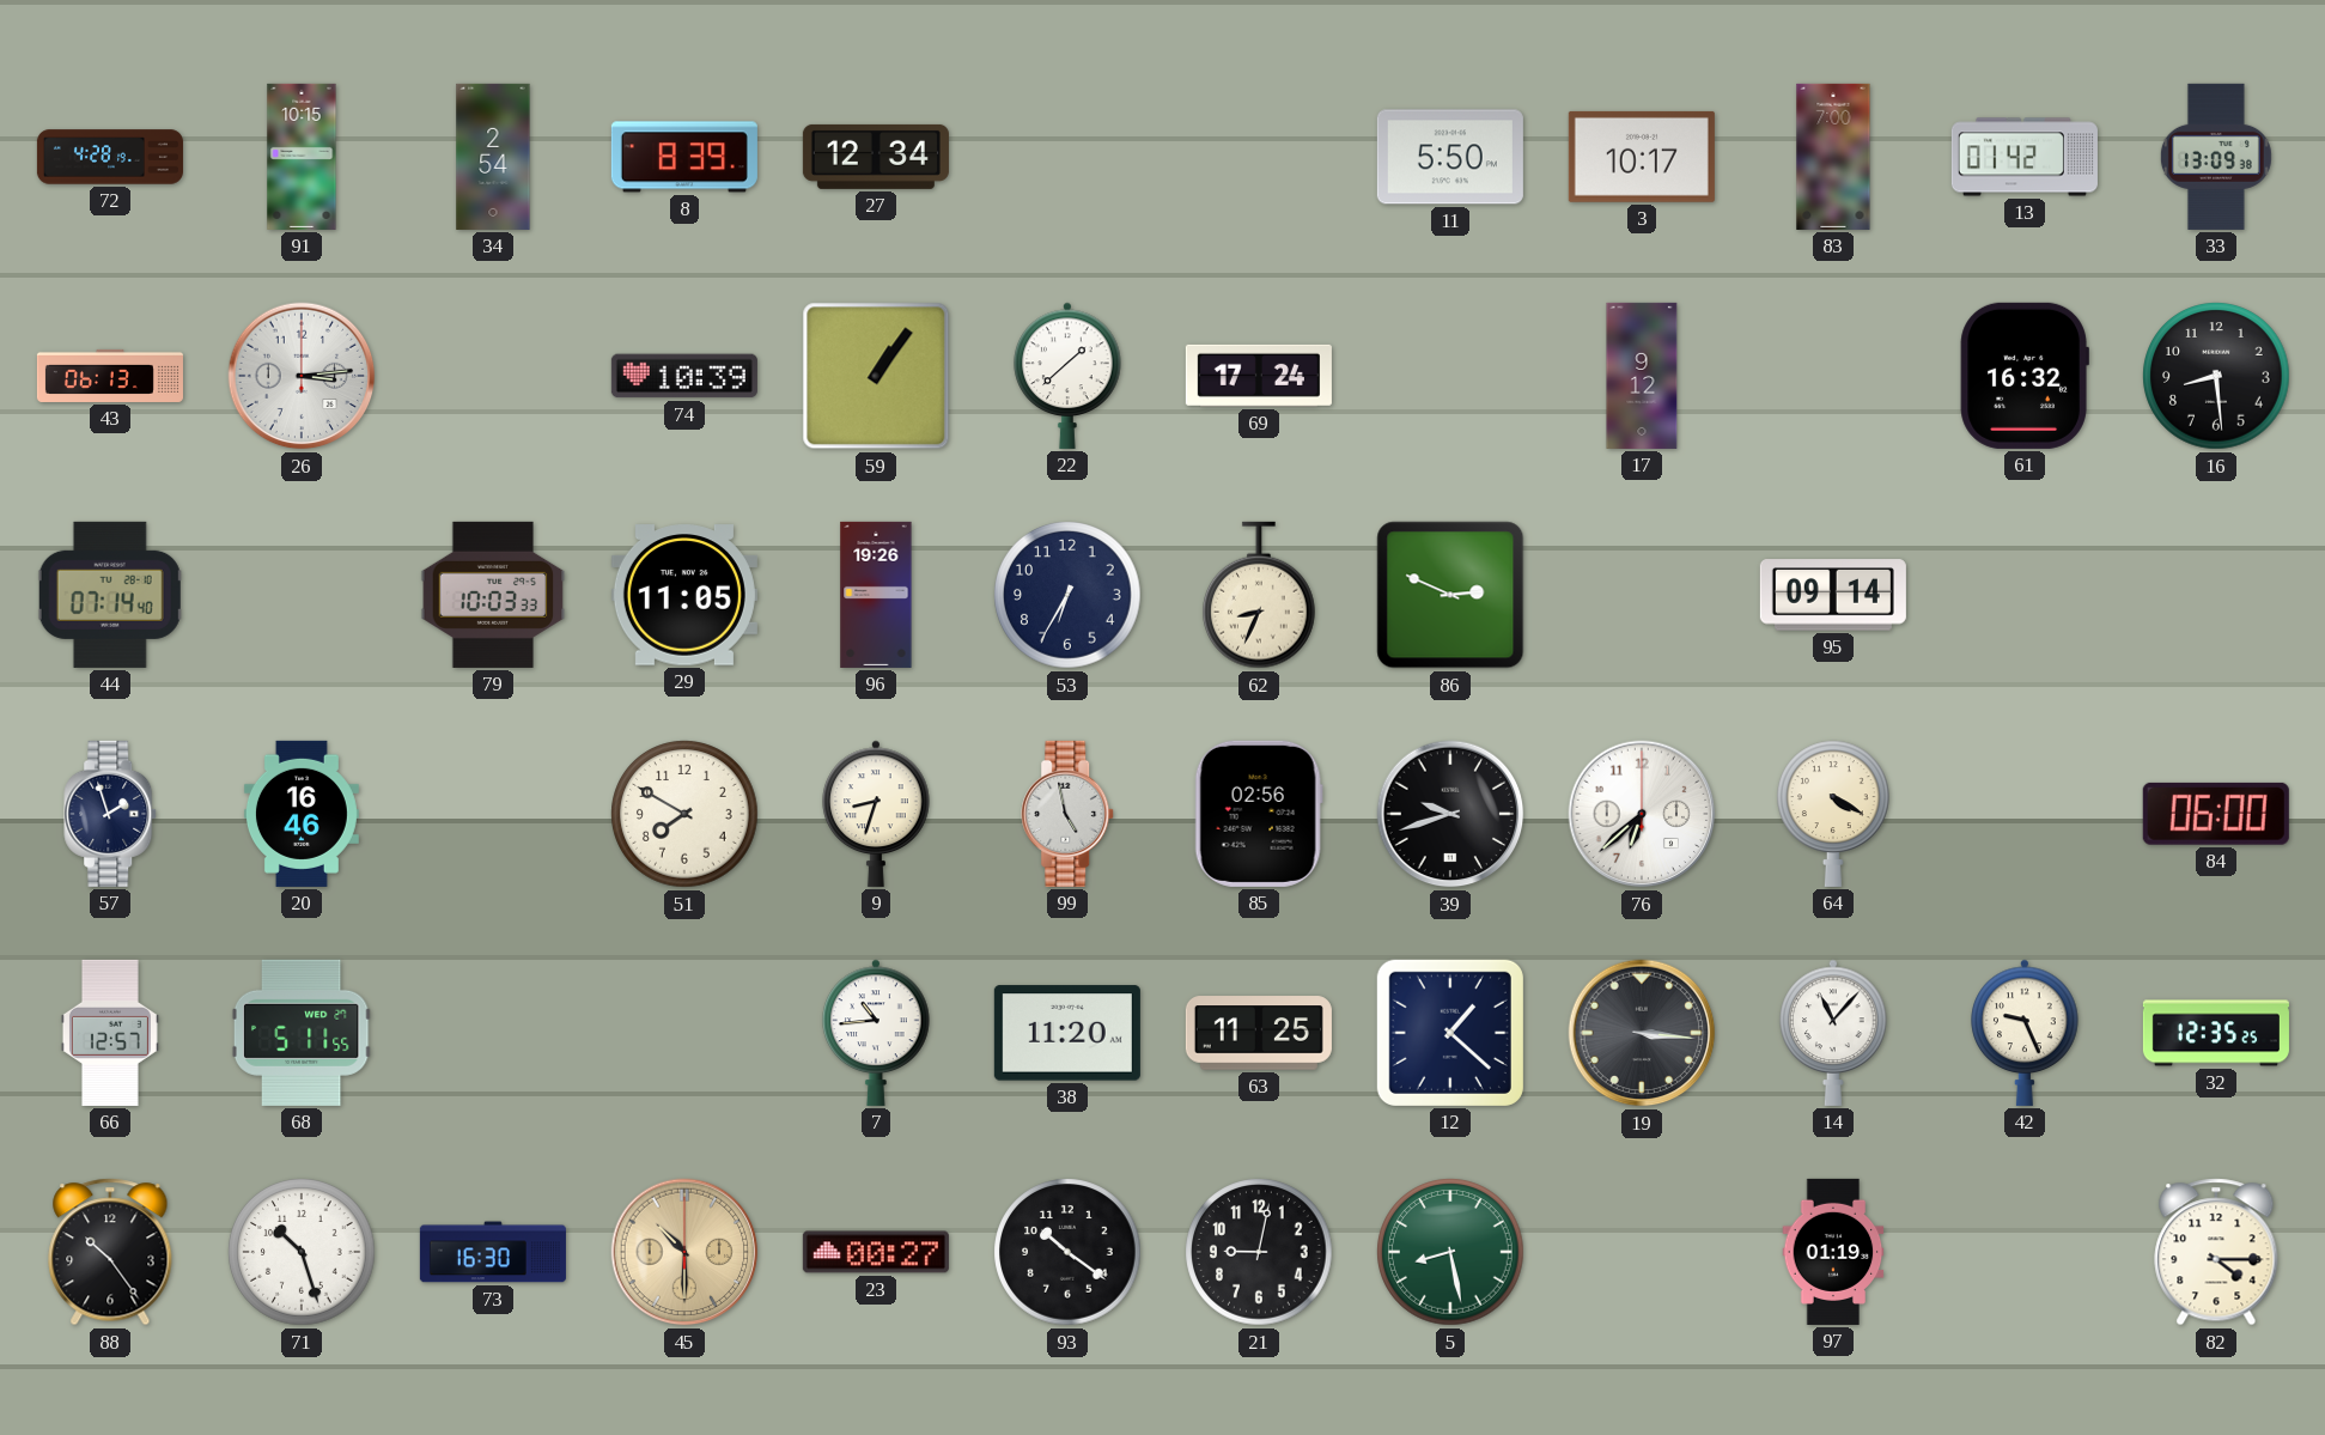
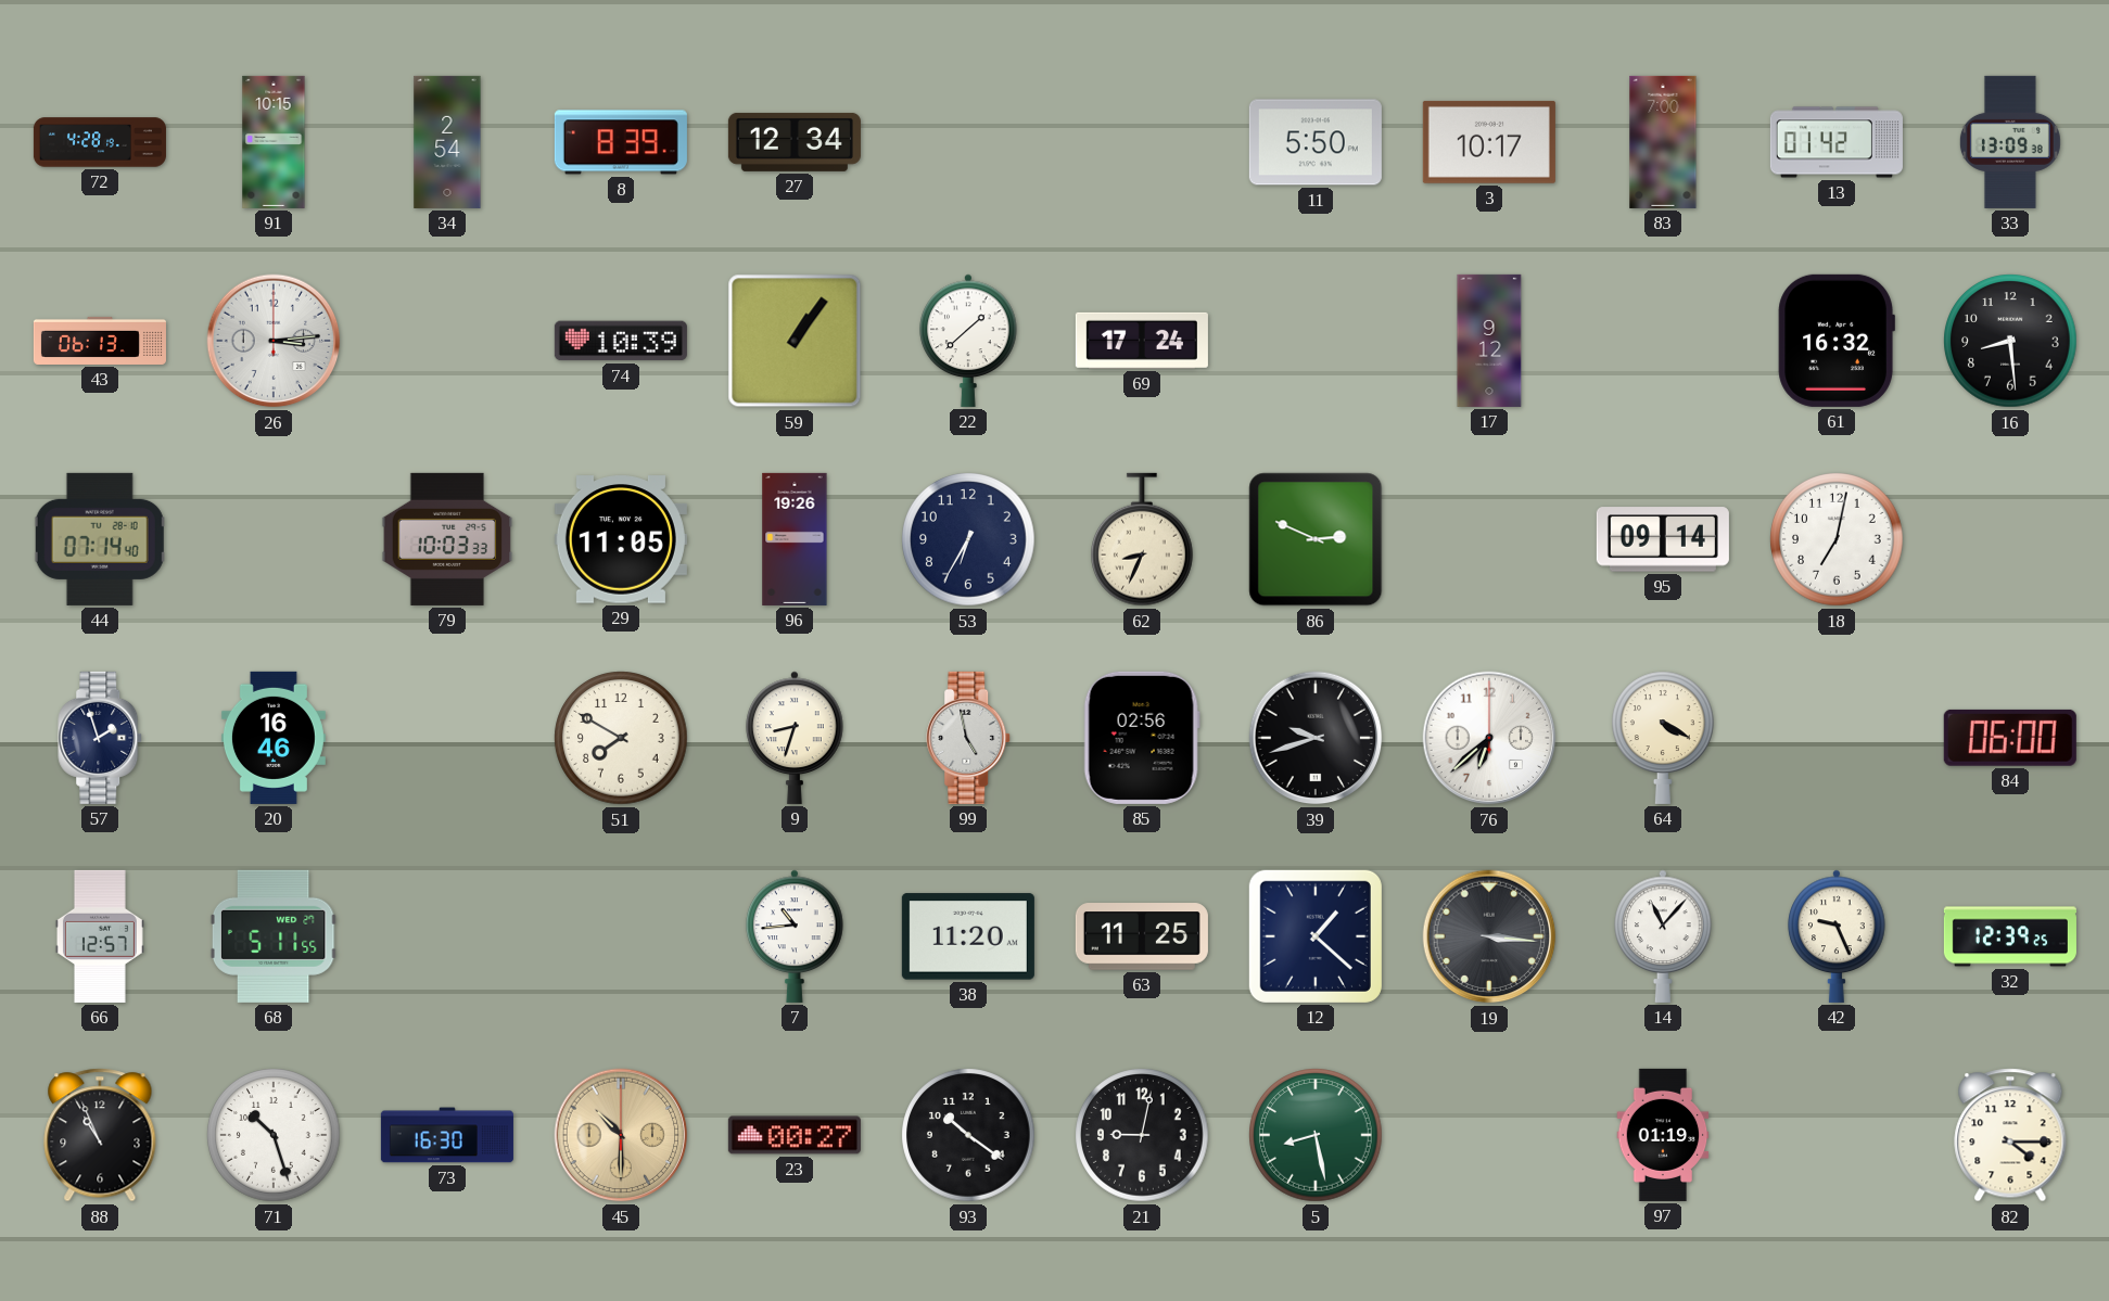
18: none -> 7:02
32: 12:35 -> 12:39
88: 10:24 -> 10:56
